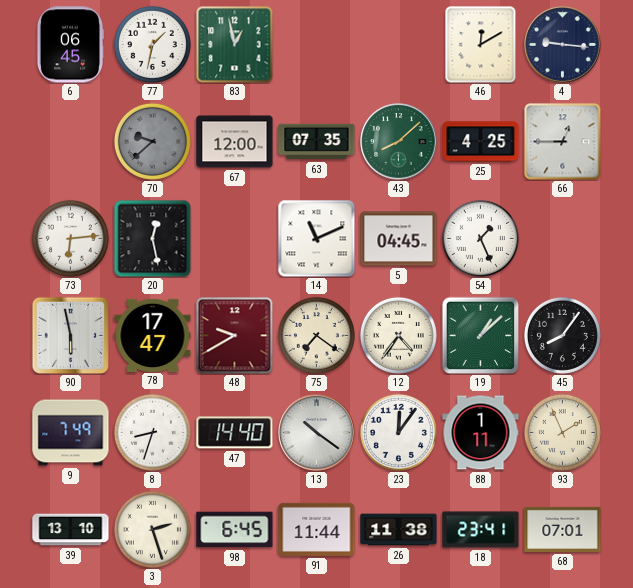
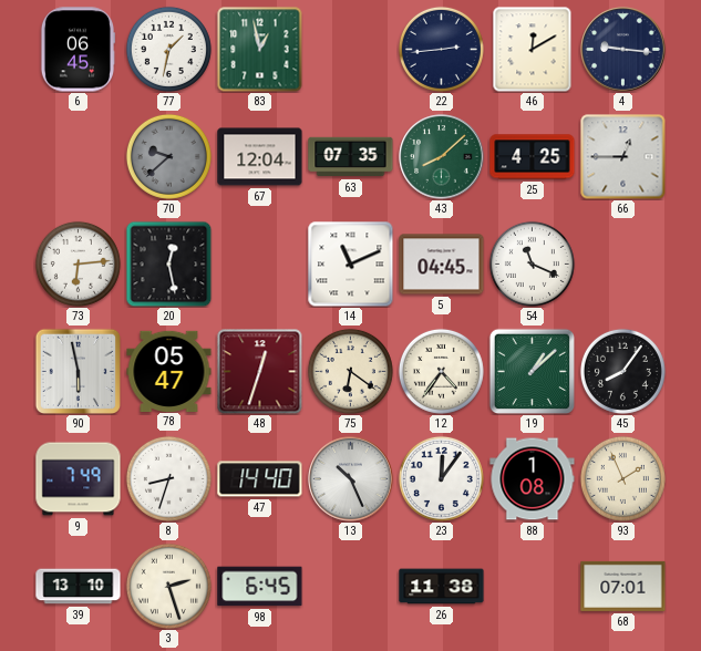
22: none -> 2:44
67: 12:00 -> 12:04
54: 1:26 -> 11:19
78: 17:47 -> 05:47
48: 9:40 -> 12:33
75: 7:21 -> 6:21
13: 10:21 -> 10:26
88: 1:11 -> 1:08
91: 11:44 -> none
18: 23:41 -> none
